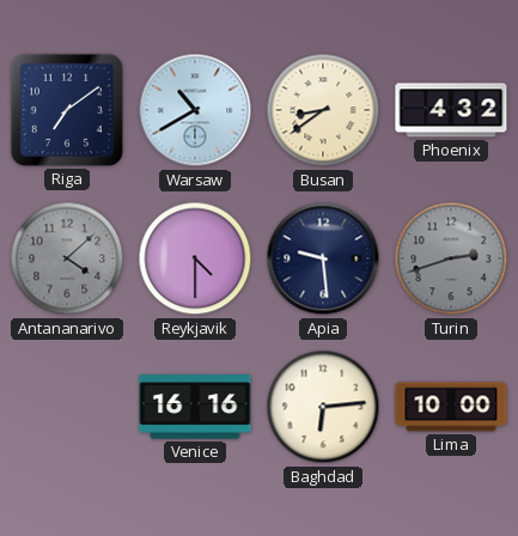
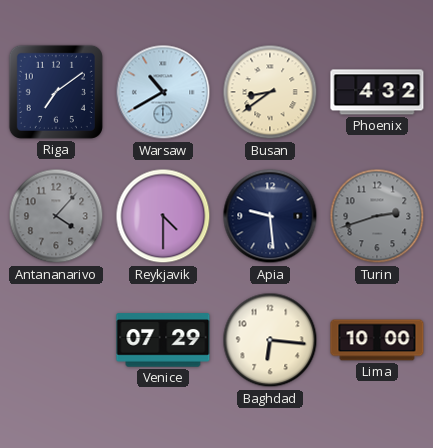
Antananarivo: 4:08 -> 4:07
Venice: 16:16 -> 07:29
Baghdad: 6:14 -> 6:16
